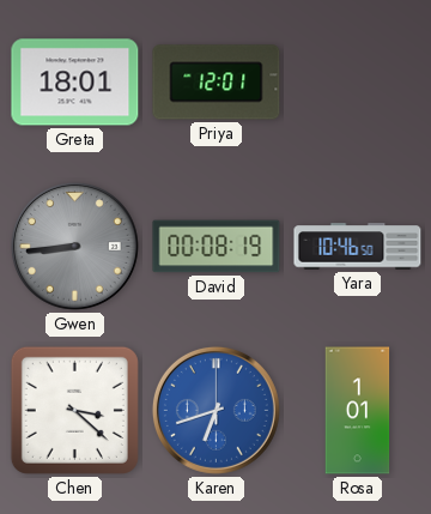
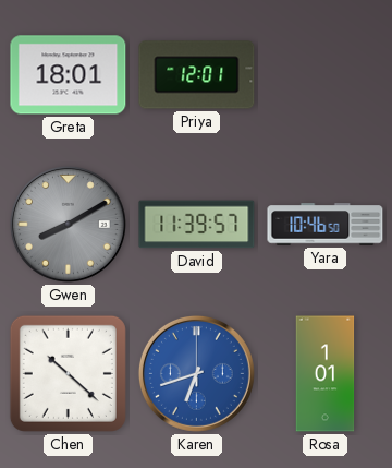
Gwen: 8:44 -> 8:10
David: 00:08 -> 11:39
Chen: 3:22 -> 10:22
